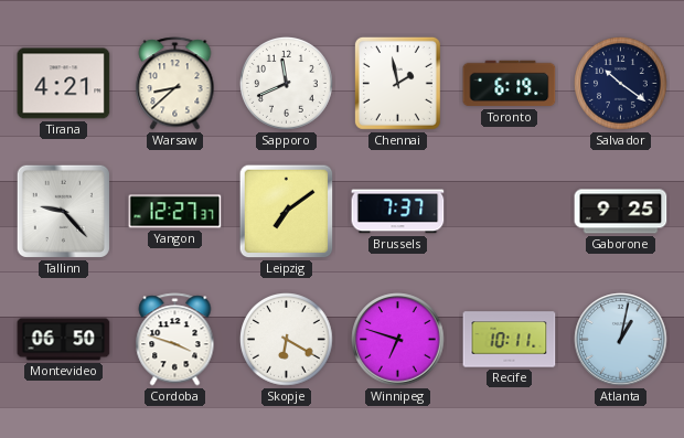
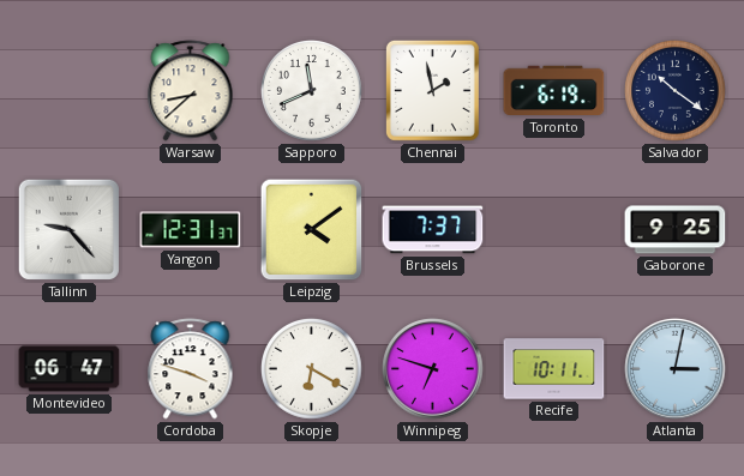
Tirana: 4:21 -> none
Yangon: 12:27 -> 12:31
Leipzig: 7:09 -> 4:09
Montevideo: 06:50 -> 06:47
Atlanta: 1:02 -> 3:02
